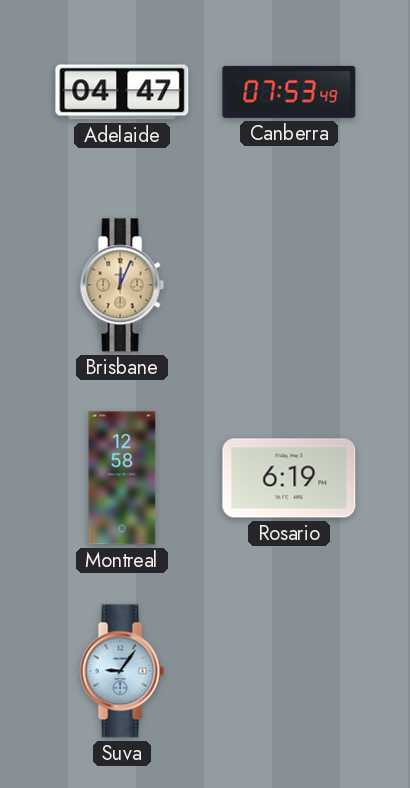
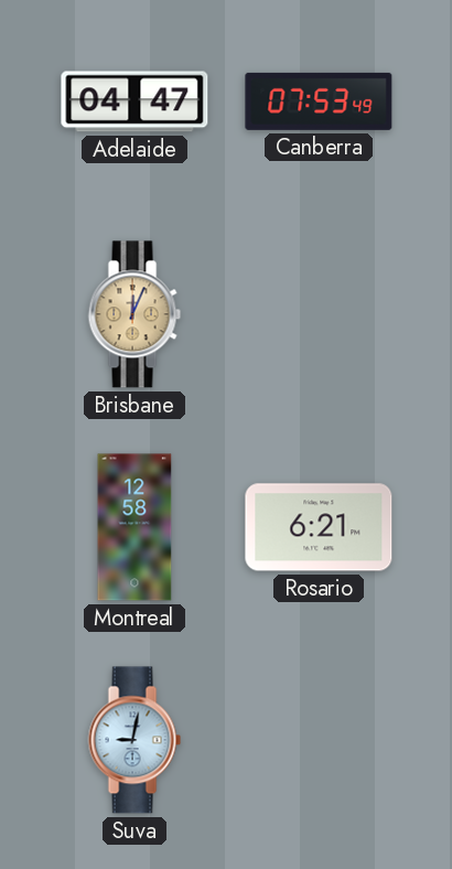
Rosario: 6:19 -> 6:21
Suva: 9:06 -> 9:02
